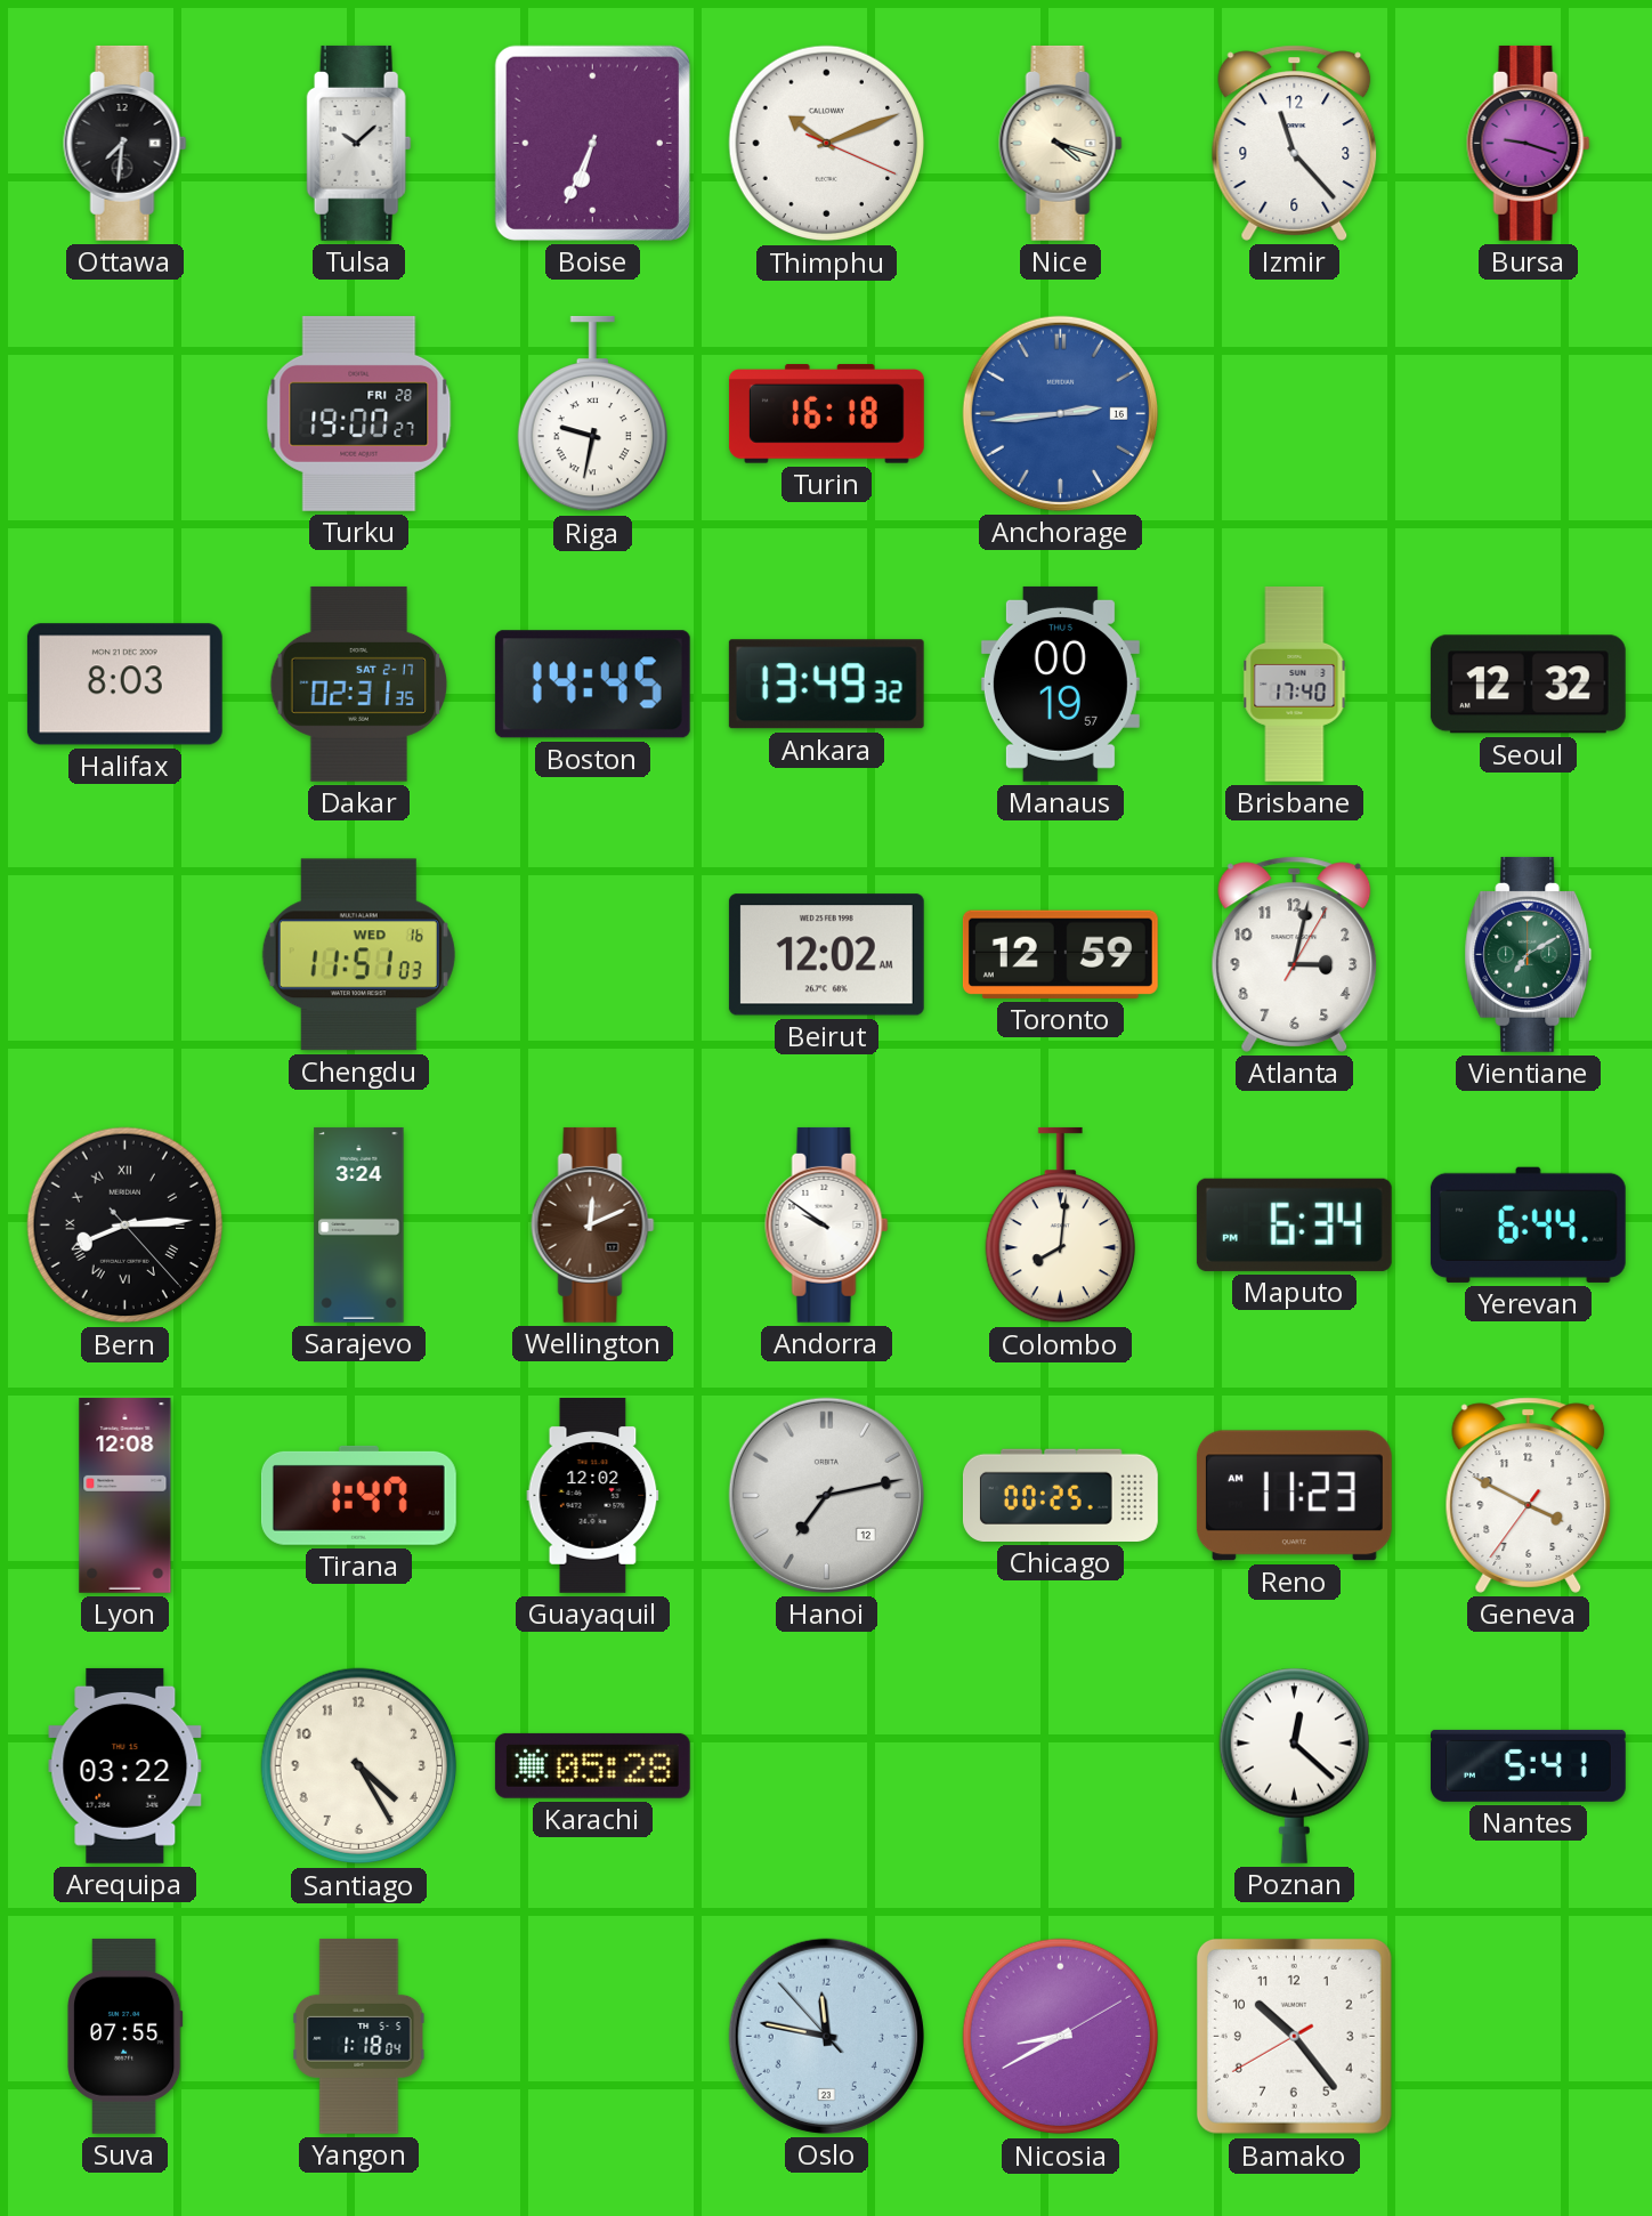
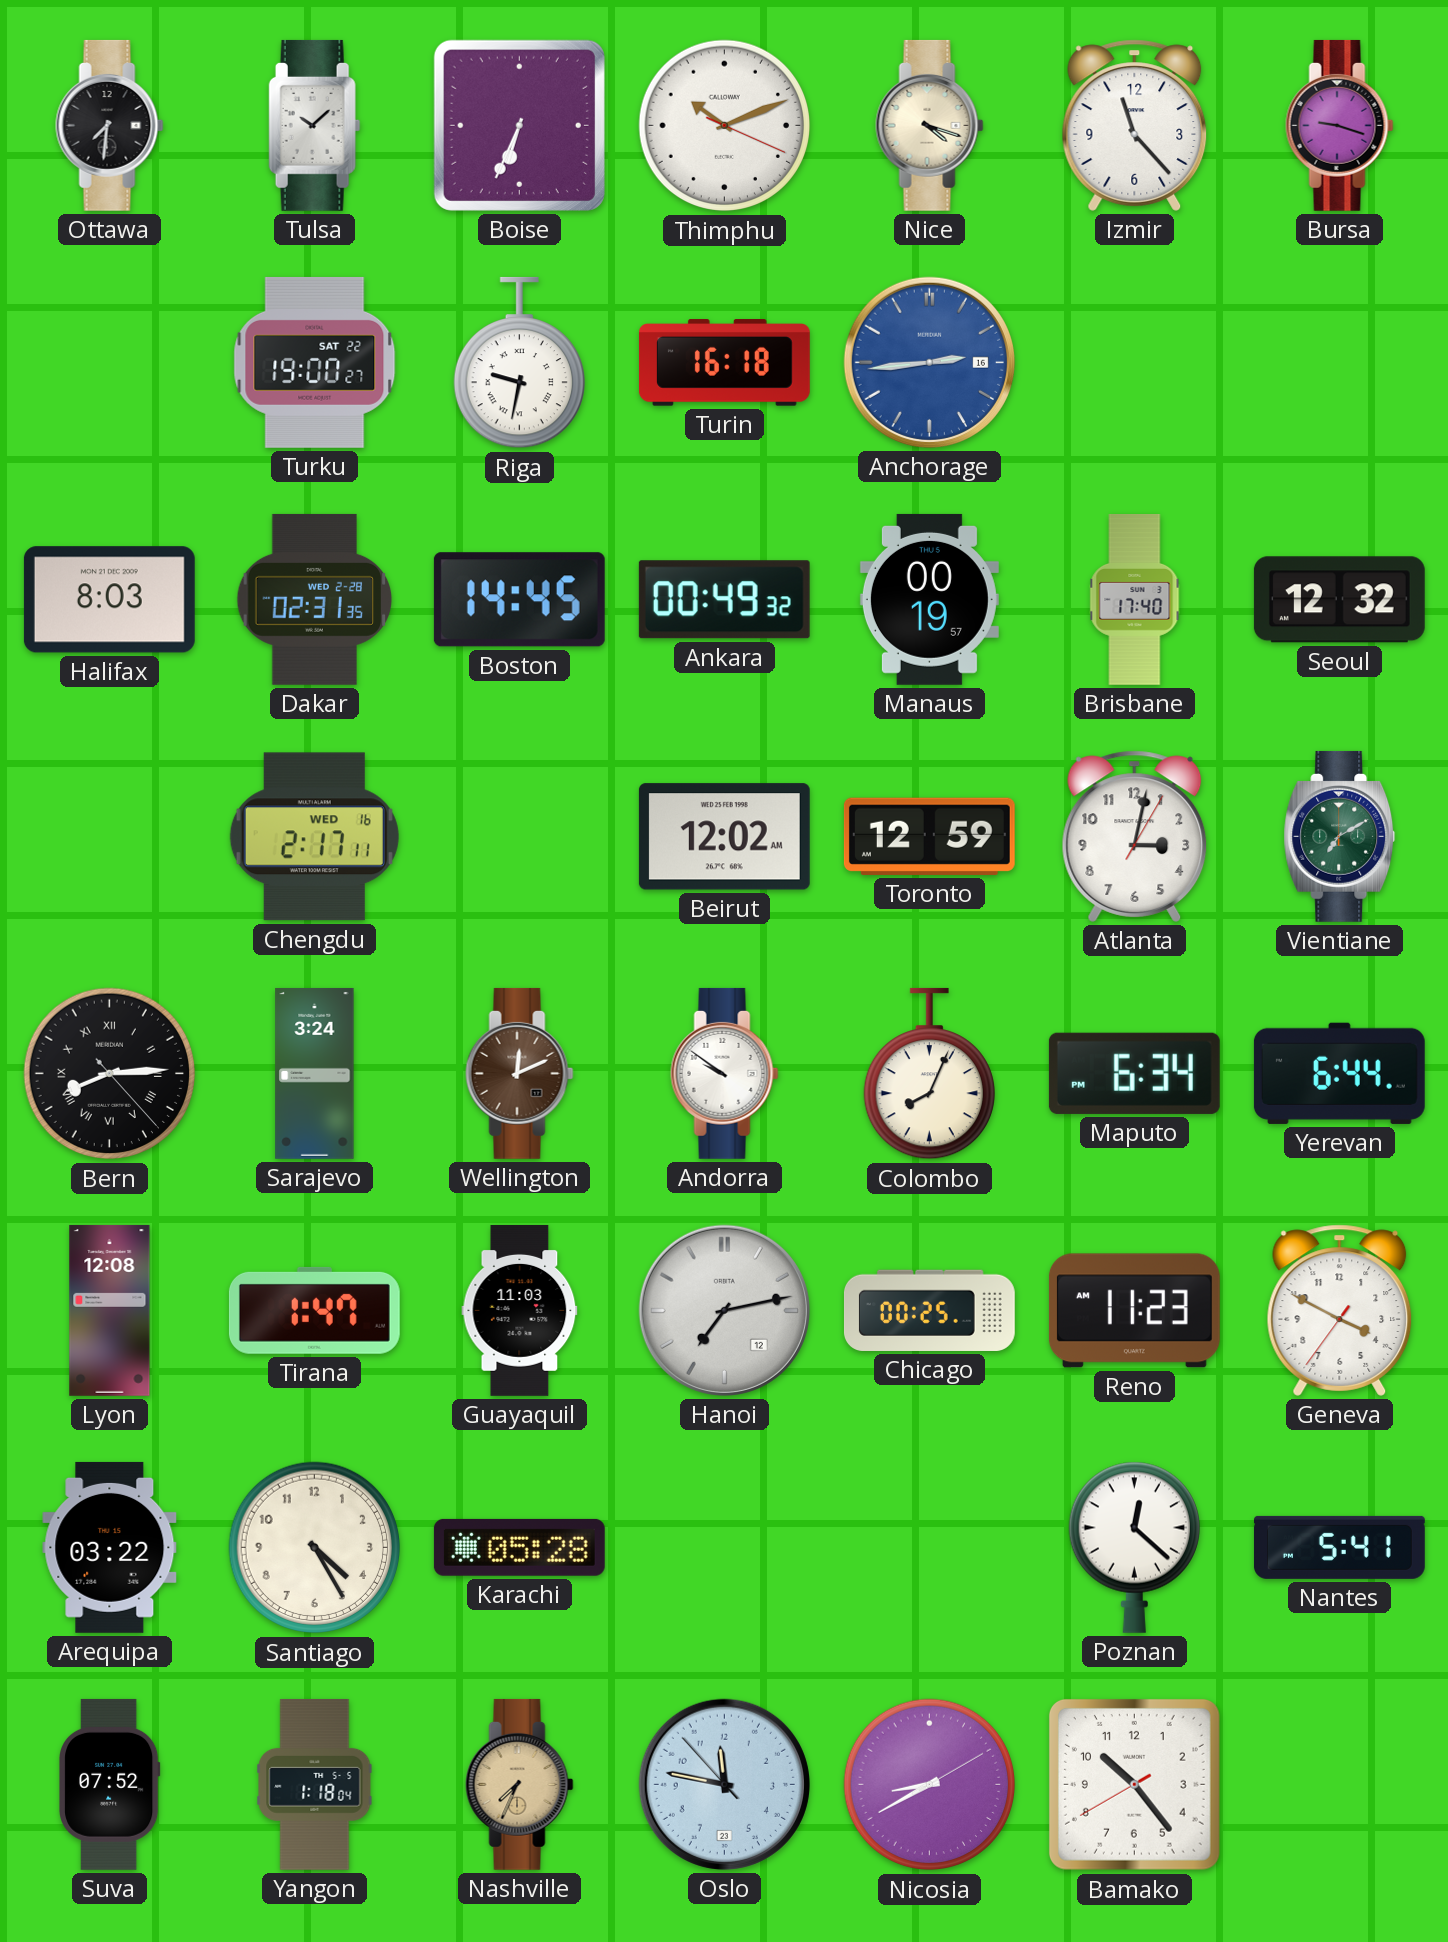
Turku date: FRI 28 -> SAT 22
Dakar date: SAT 2-17 -> WED 2-28
Ankara: 13:49 -> 00:49
Chengdu: 11:51 -> 2:17
Colombo: 8:01 -> 8:04
Guayaquil: 12:02 -> 11:03
Suva: 07:55 -> 07:52
Nashville: none -> 7:34
